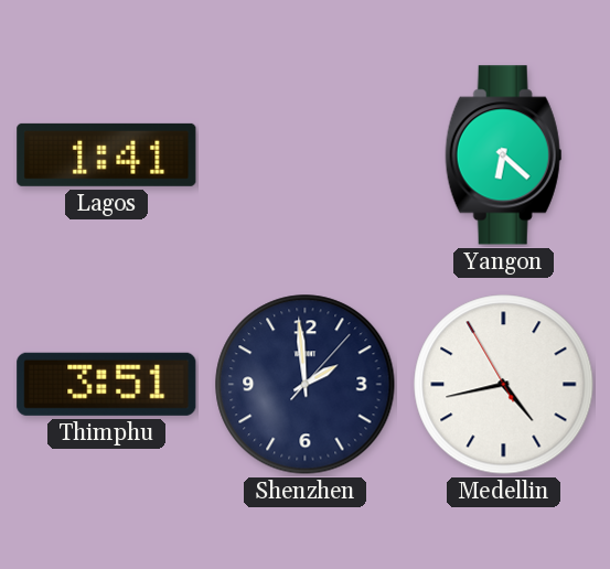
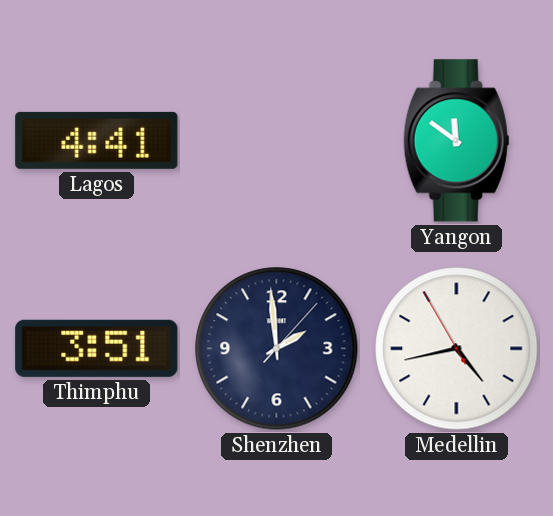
Lagos: 1:41 -> 4:41
Yangon: 6:22 -> 11:51
